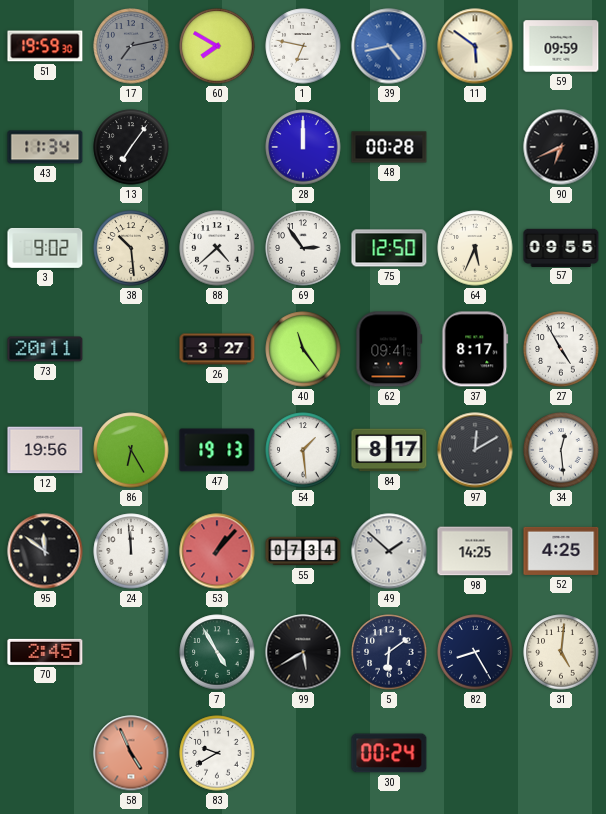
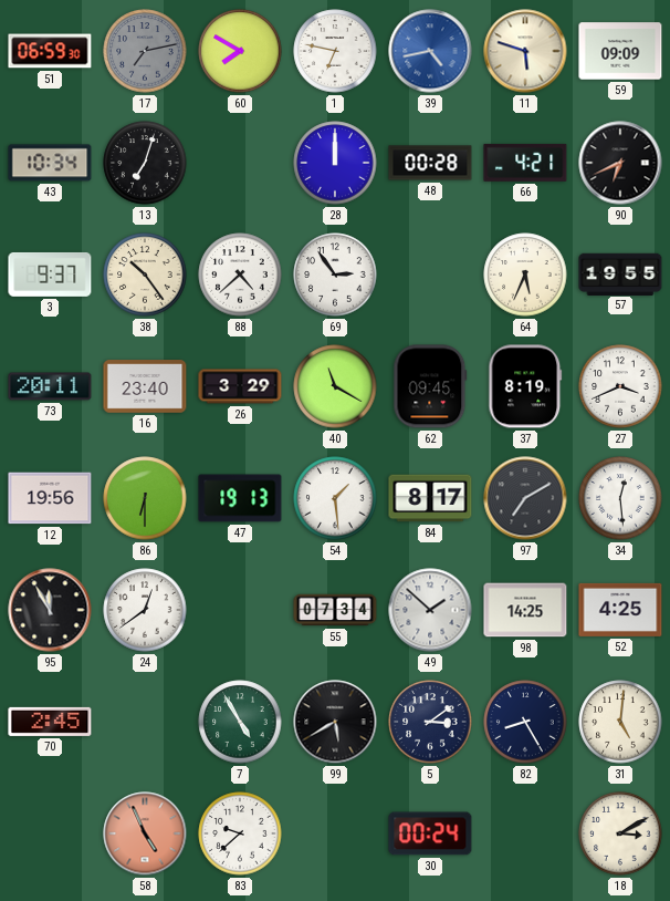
51: 19:59 -> 06:59
11: 5:51 -> 5:48
59: 09:59 -> 09:09
43: 11:34 -> 10:34
13: 7:06 -> 7:03
66: none -> 4:21
3: 9:02 -> 9:37
38: 10:29 -> 10:24
75: 12:50 -> none
57: 09:55 -> 19:55
16: none -> 23:40
26: 3:27 -> 3:29
40: 11:24 -> 11:20
62: 09:41 -> 09:45
37: 8:17 -> 8:19
27: 4:55 -> 3:41
86: 6:25 -> 6:30
97: 12:10 -> 7:10
95: 11:51 -> 11:55
24: 11:59 -> 12:39
53: 1:07 -> none
5: 6:09 -> 3:09
83: 9:40 -> 9:38
18: none -> 3:10
